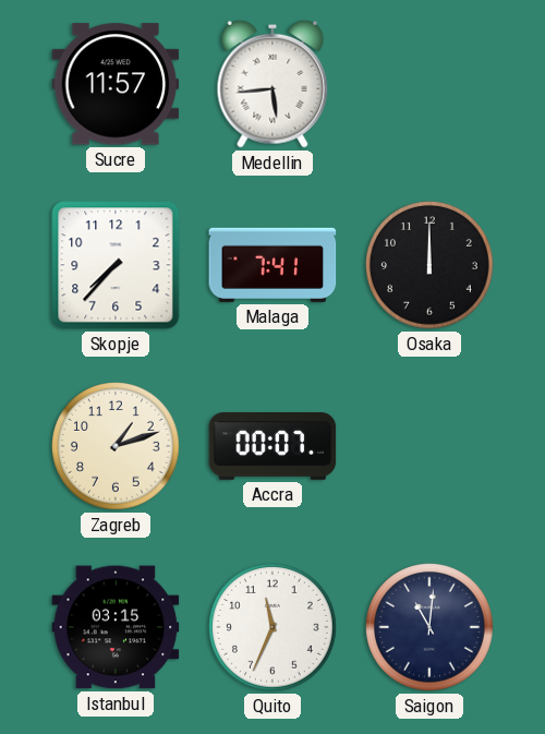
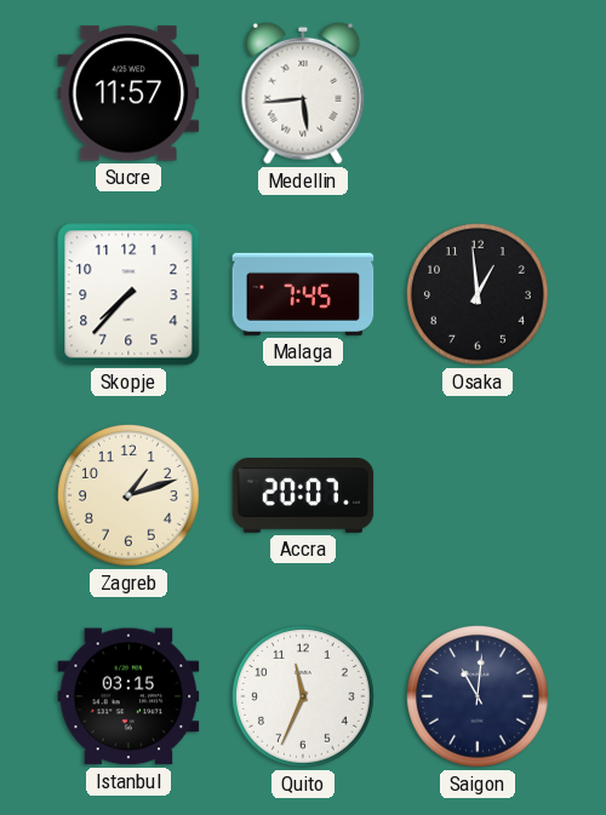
Malaga: 7:41 -> 7:45
Osaka: 12:00 -> 12:59
Accra: 00:07 -> 20:07
